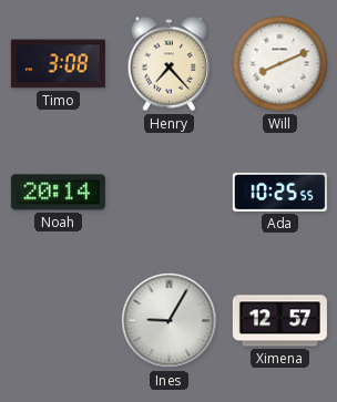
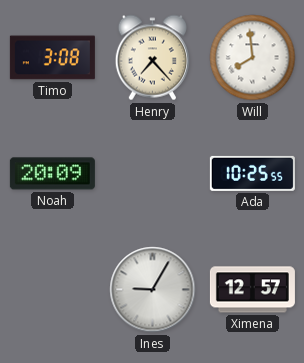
Will: 8:11 -> 7:59
Noah: 20:14 -> 20:09
